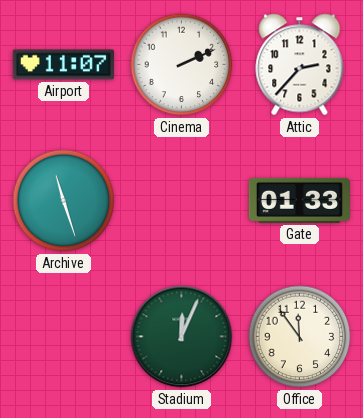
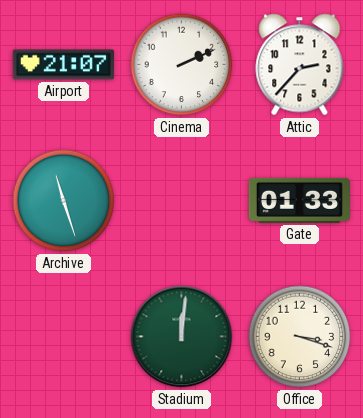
Airport: 11:07 -> 21:07
Stadium: 12:04 -> 12:01
Office: 11:54 -> 3:18
